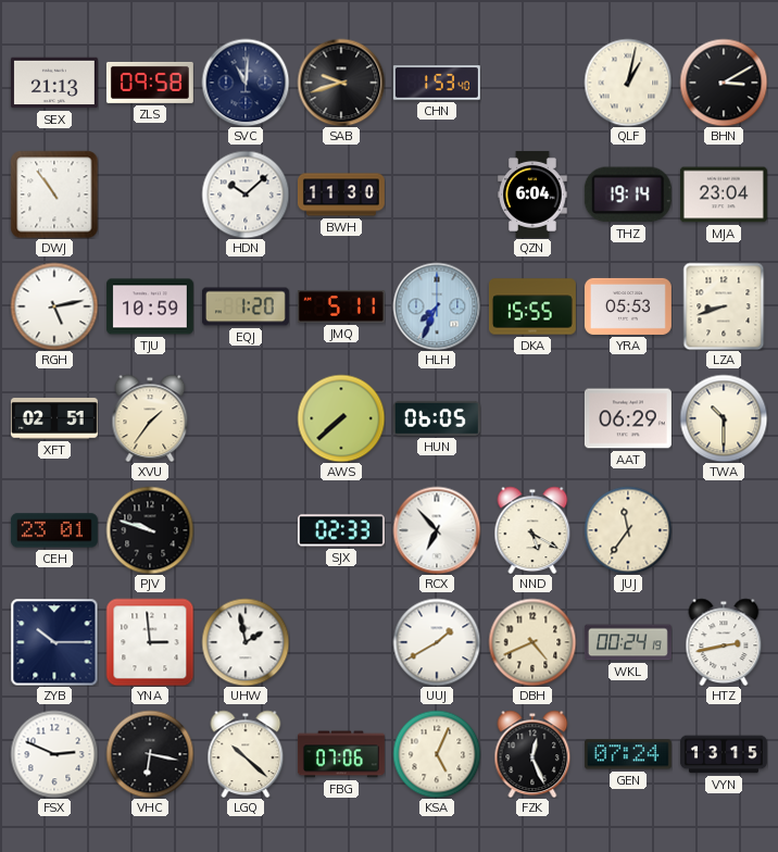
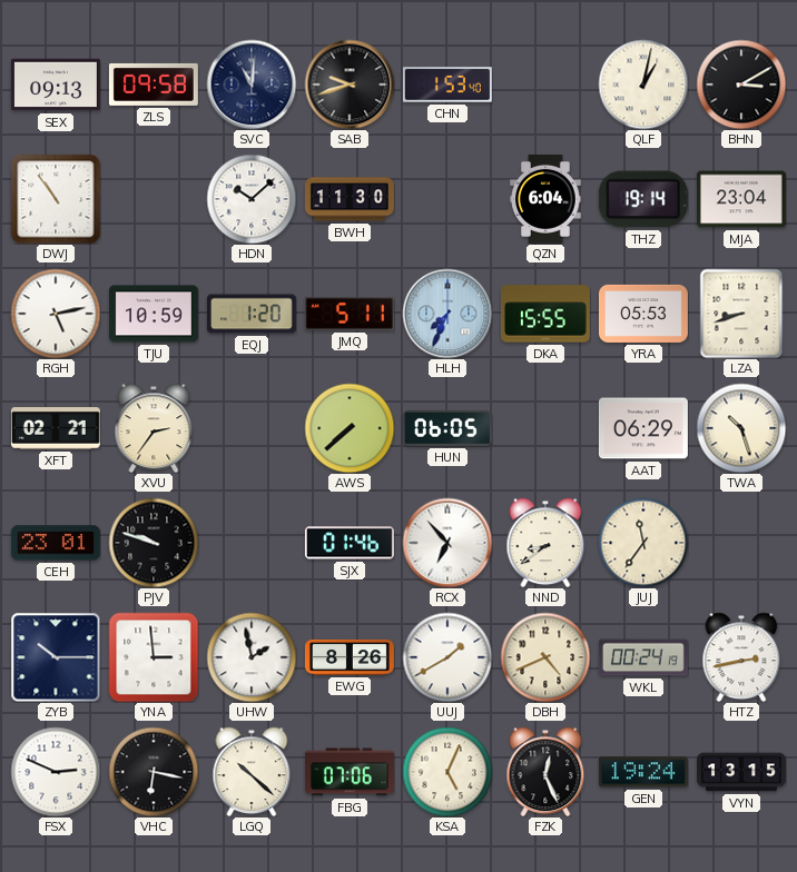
SEX: 21:13 -> 09:13
XFT: 02:51 -> 02:21
XVU: 1:36 -> 2:36
TWA: 10:30 -> 10:27
SJX: 02:33 -> 01:46
NND: 5:20 -> 8:39
EWG: none -> 8:26
GEN: 07:24 -> 19:24
